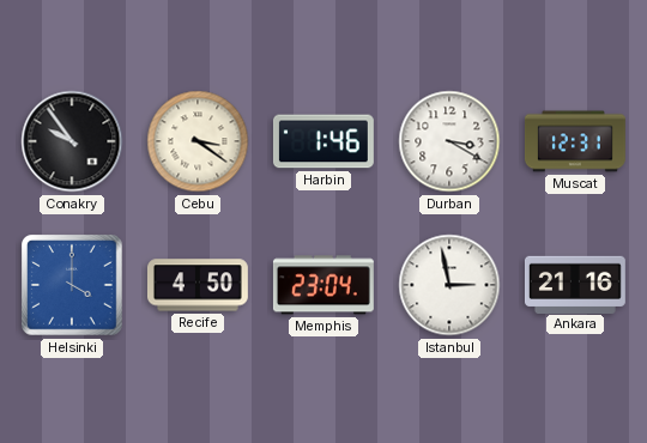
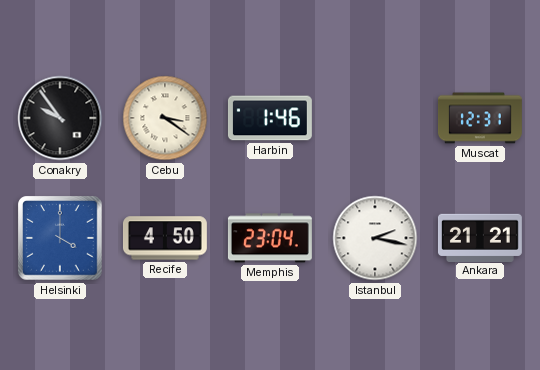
Durban: 3:20 -> none
Istanbul: 2:58 -> 2:17
Ankara: 21:16 -> 21:21
